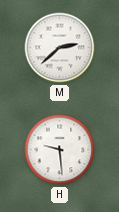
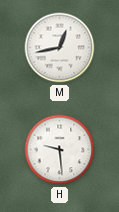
M: 2:38 -> 12:43
